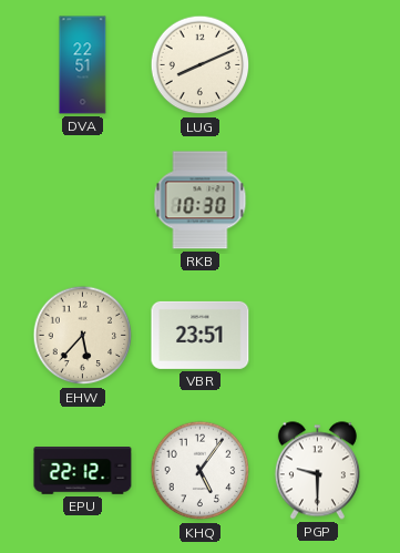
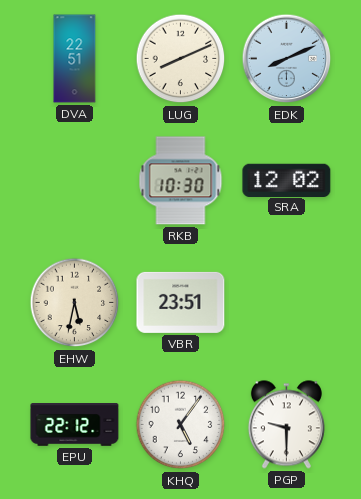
EDK: none -> 8:11
SRA: none -> 12:02
EHW: 5:37 -> 5:32
